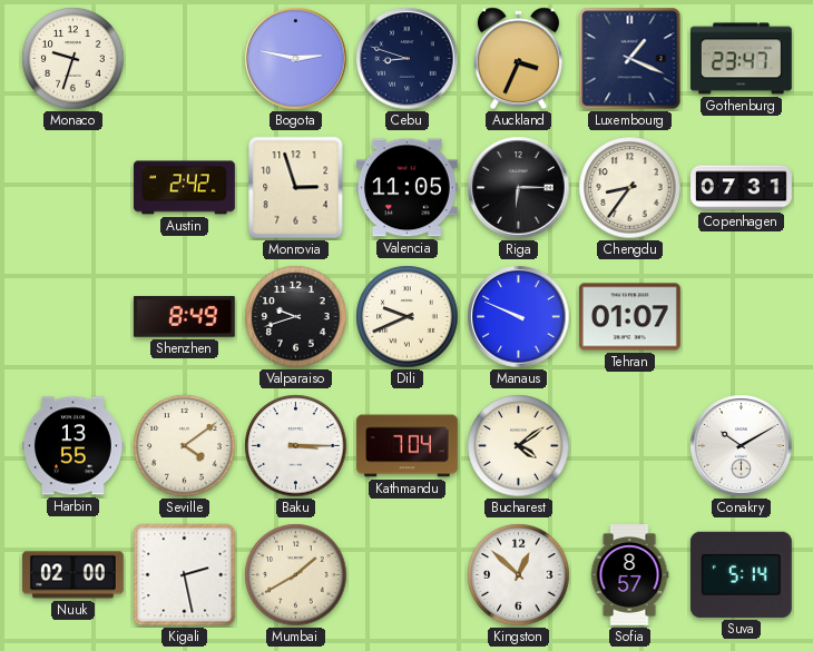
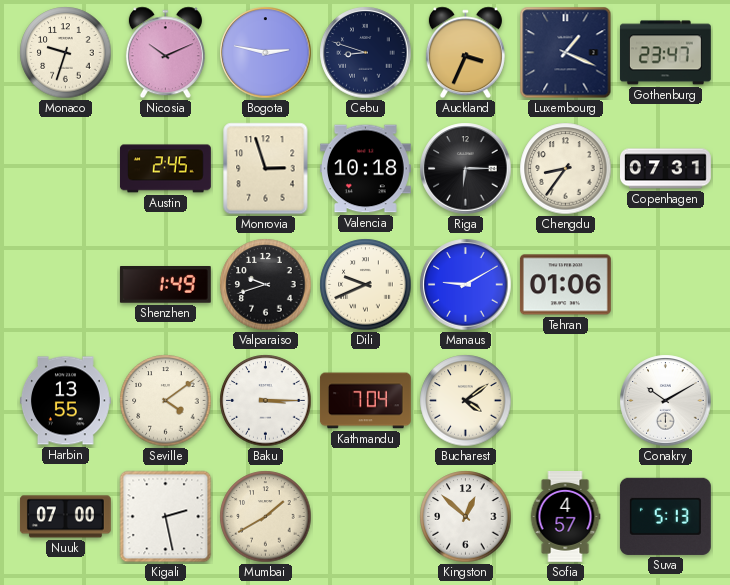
Nicosia: none -> 10:11
Austin: 2:42 -> 2:45
Valencia: 11:05 -> 10:18
Shenzhen: 8:49 -> 1:49
Manaus: 9:49 -> 9:10
Tehran: 01:07 -> 01:06
Nuuk: 02:00 -> 07:00
Sofia: 8:57 -> 4:57
Suva: 5:14 -> 5:13
